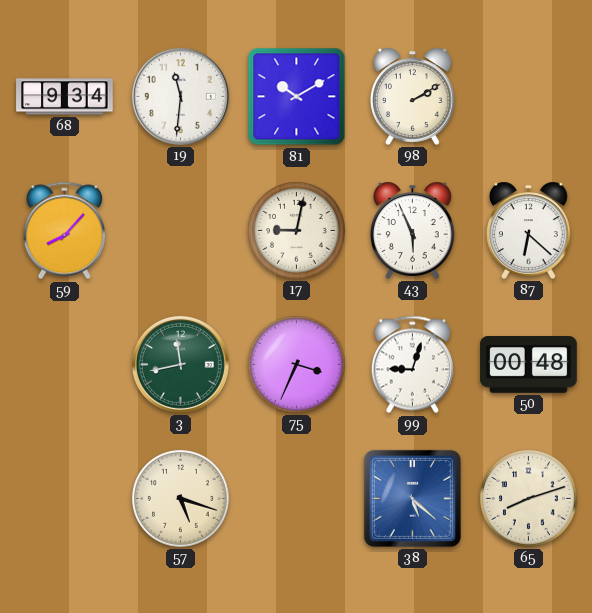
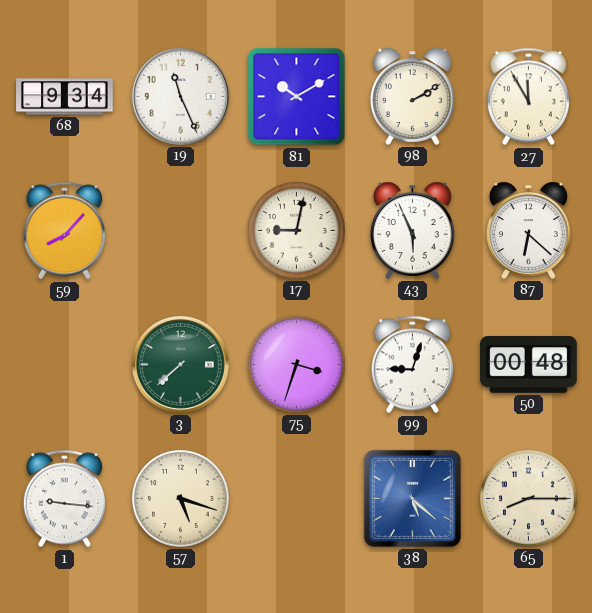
19: 11:31 -> 11:26
27: none -> 11:55
3: 11:43 -> 7:38
75: 3:34 -> 3:33
1: none -> 9:16
65: 8:12 -> 8:15
